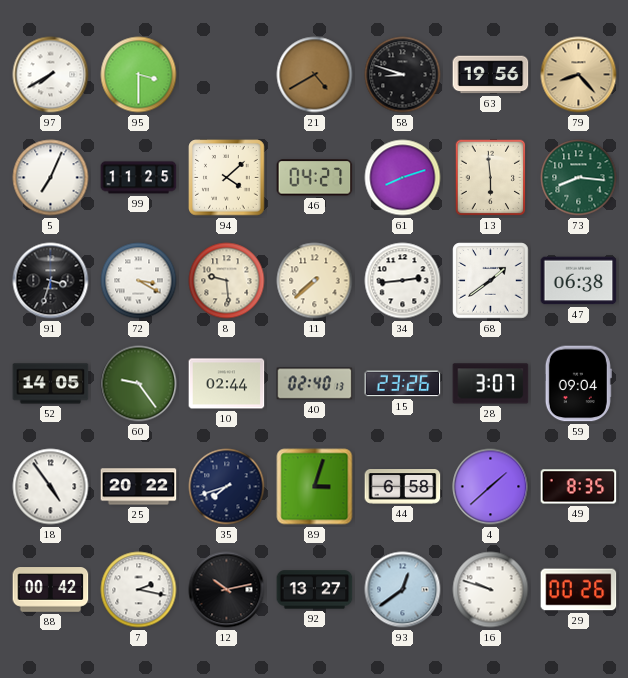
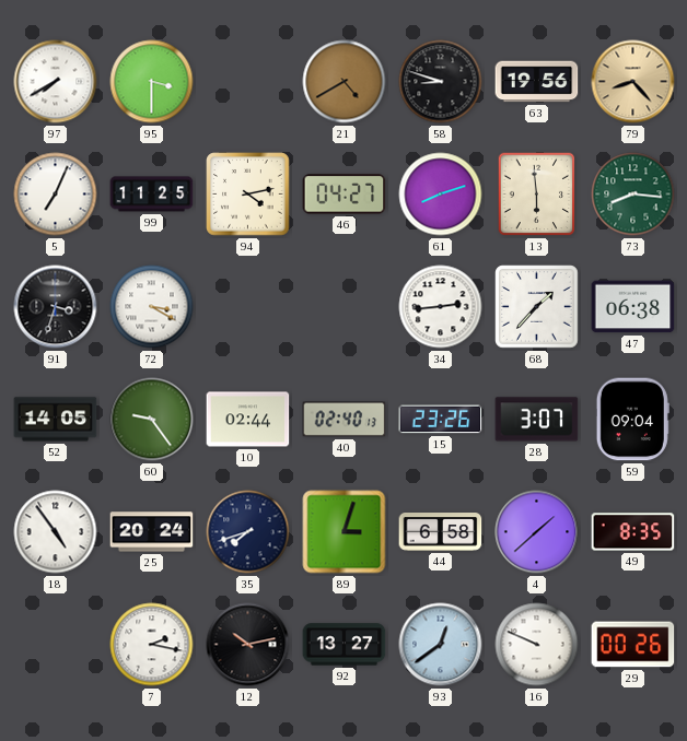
94: 4:08 -> 4:13
8: 9:29 -> none
11: 7:38 -> none
68: 1:39 -> 1:37
25: 20:22 -> 20:24
88: 00:42 -> none
16: 9:48 -> 9:49
